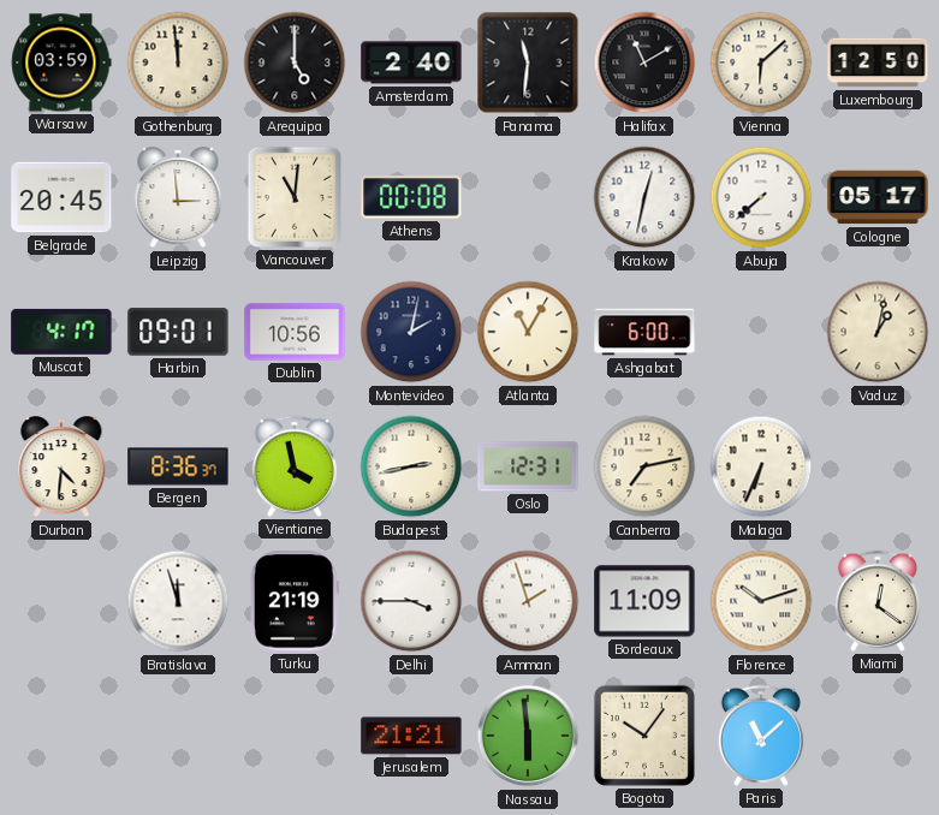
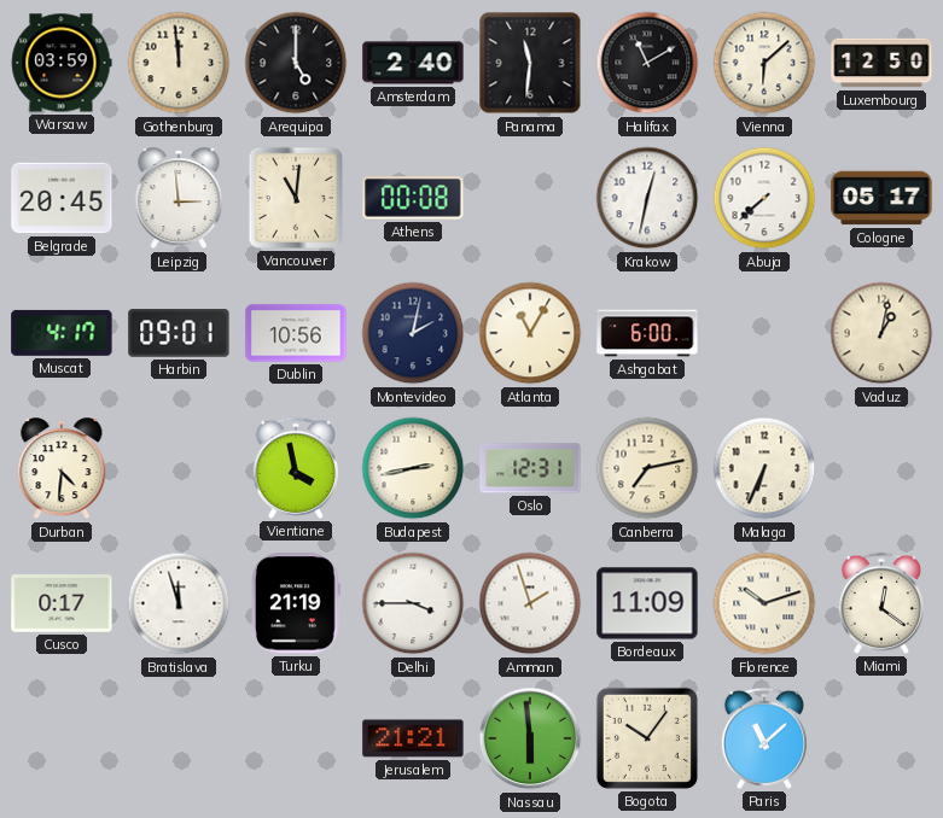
Bergen: 8:36 -> none
Cusco: none -> 0:17
